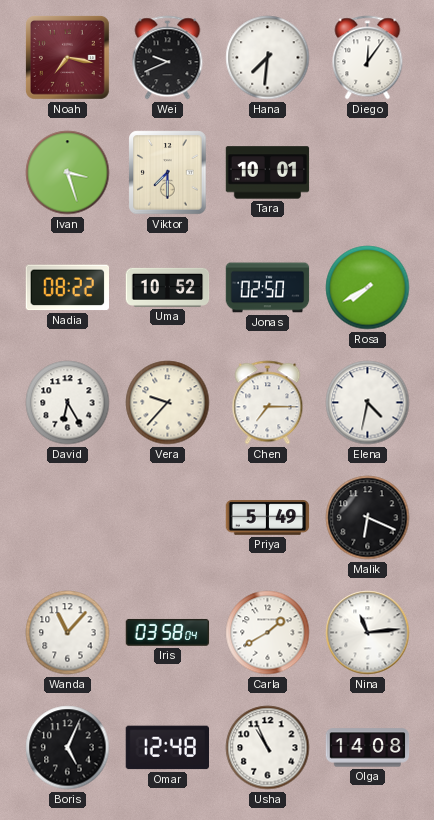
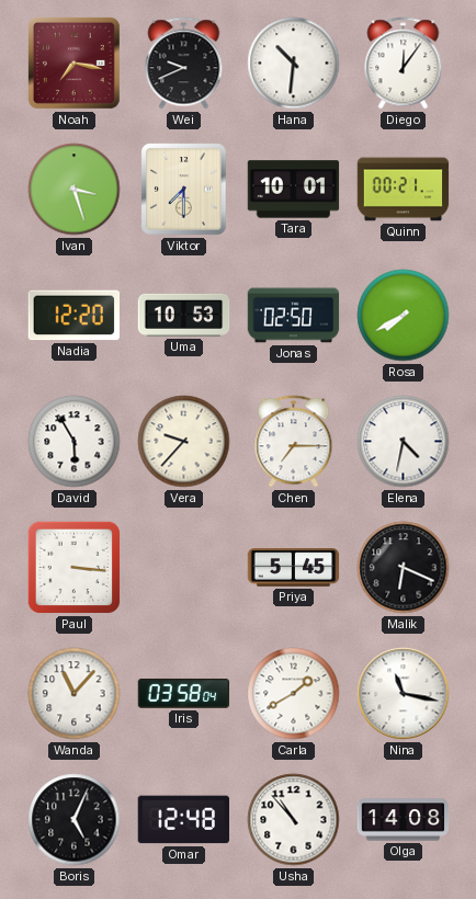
Hana: 7:31 -> 10:31
Quinn: none -> 00:21
Nadia: 08:22 -> 12:20
Uma: 10:52 -> 10:53
David: 6:25 -> 5:55
Paul: none -> 3:16
Priya: 5:49 -> 5:45
Nina: 11:14 -> 11:17
Usha: 10:56 -> 10:53
